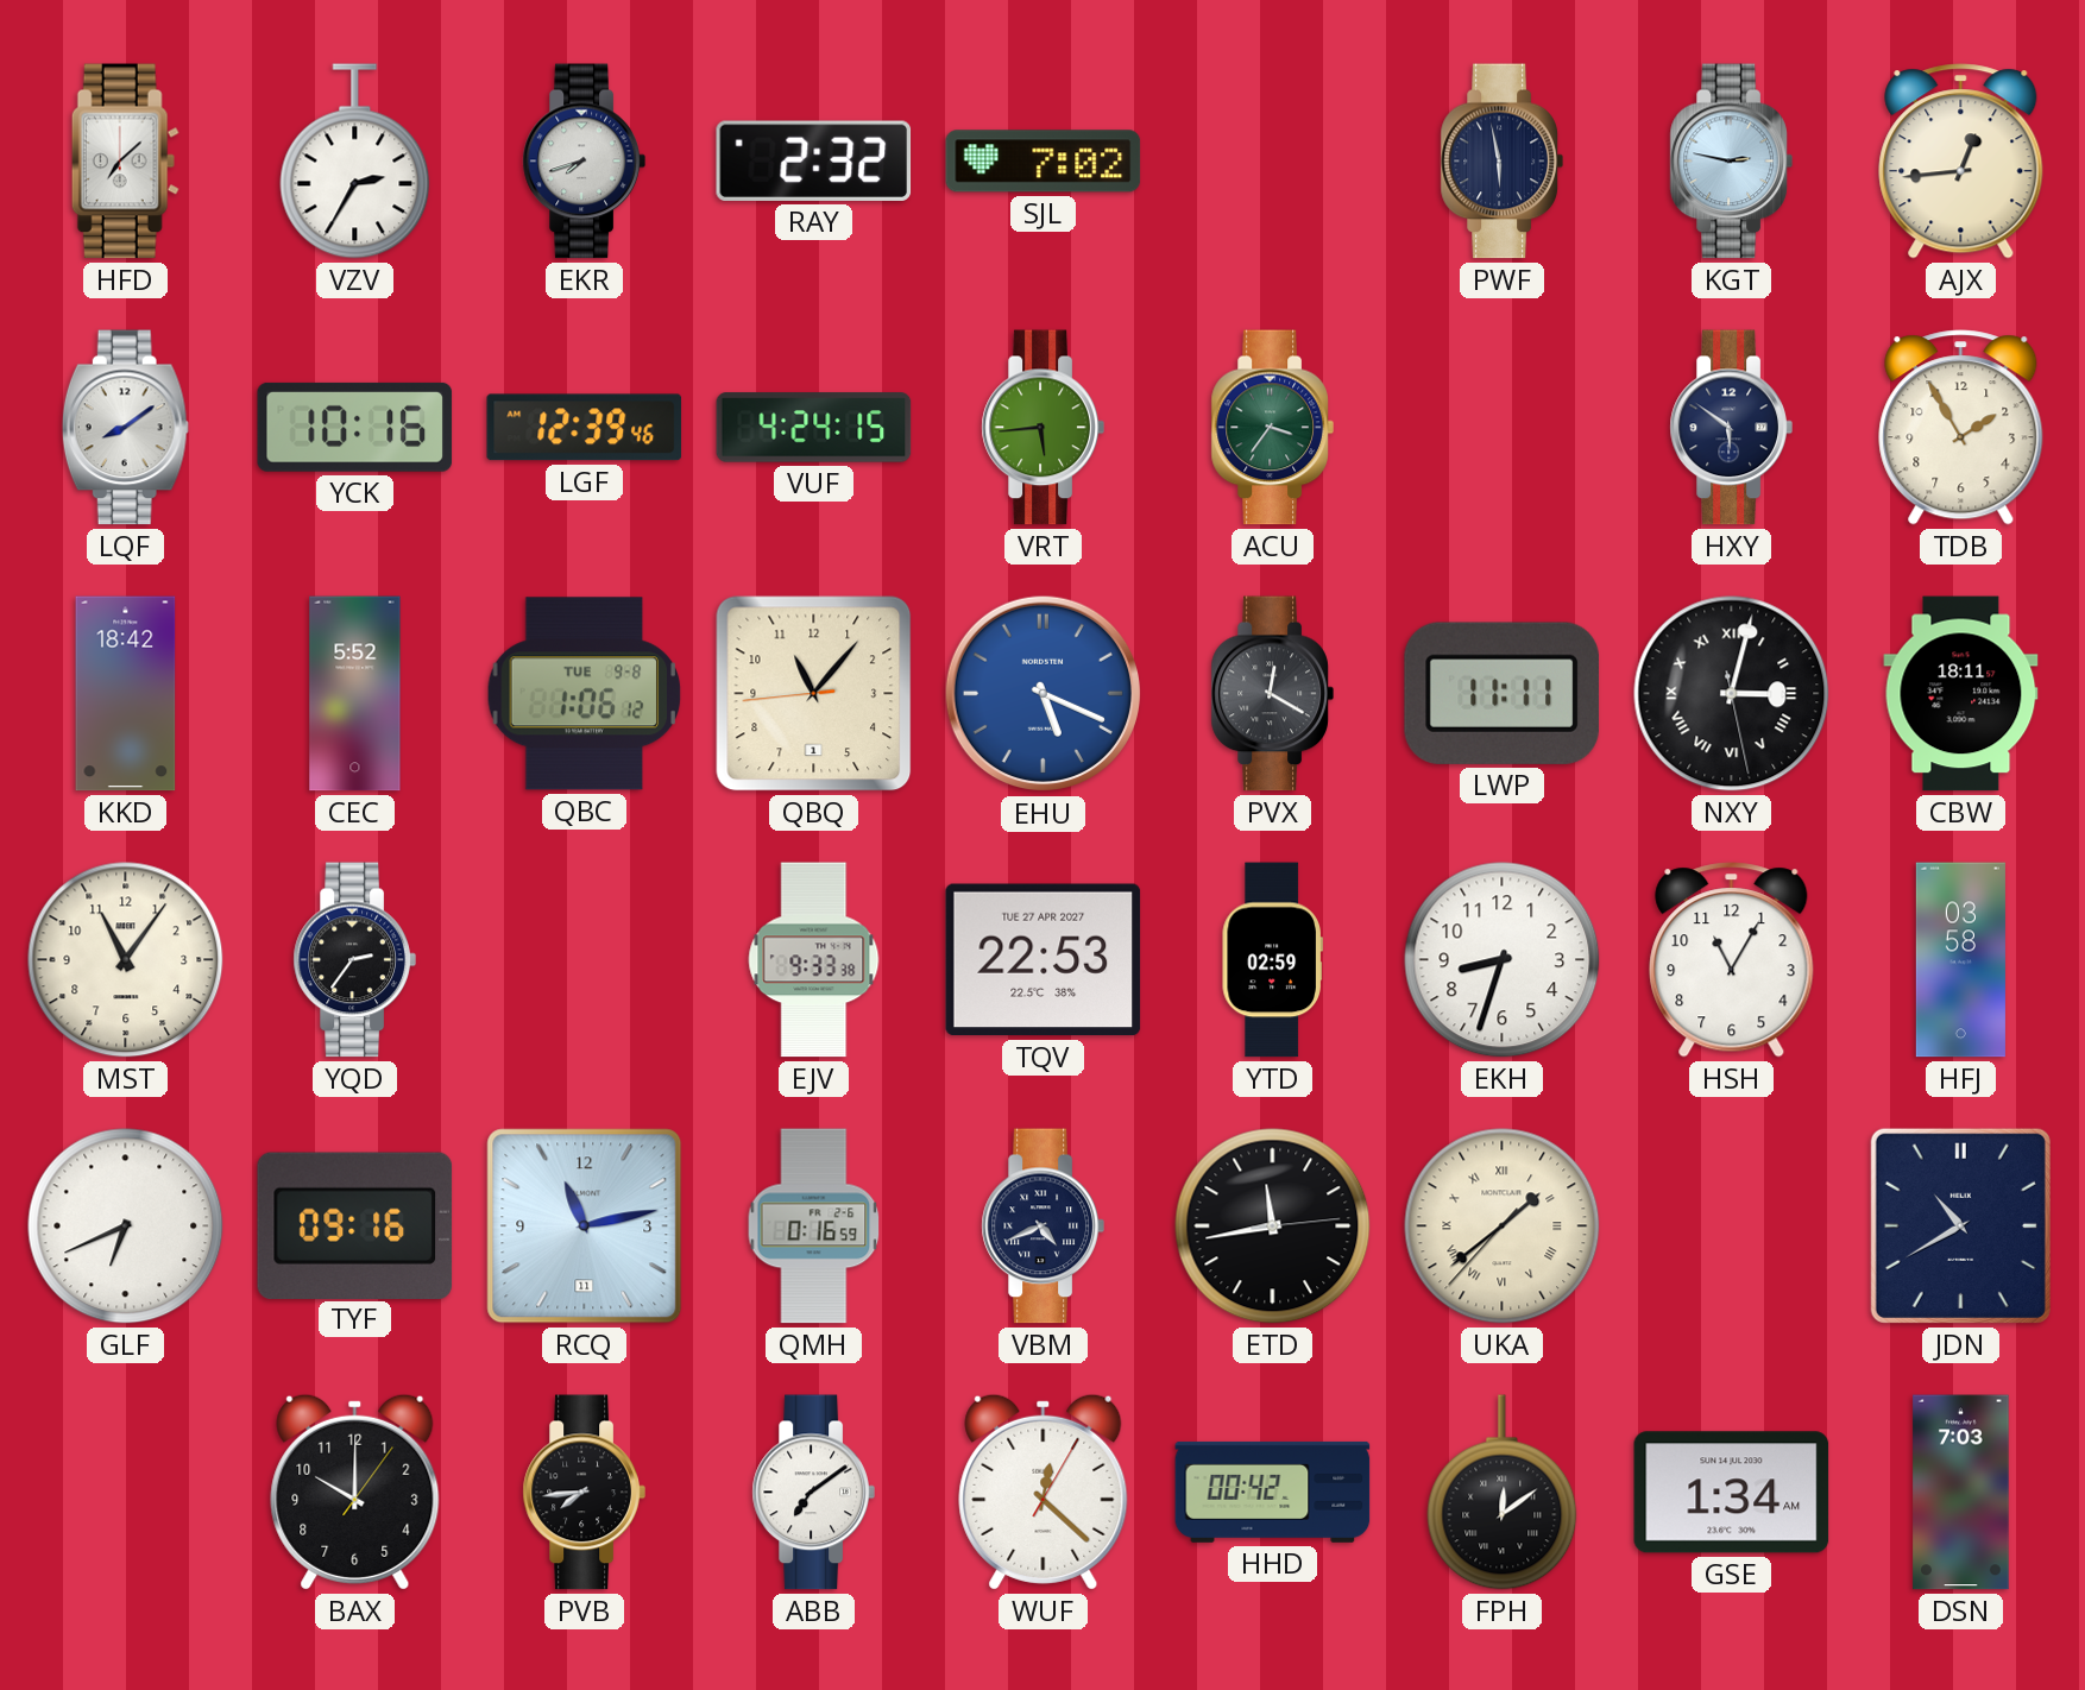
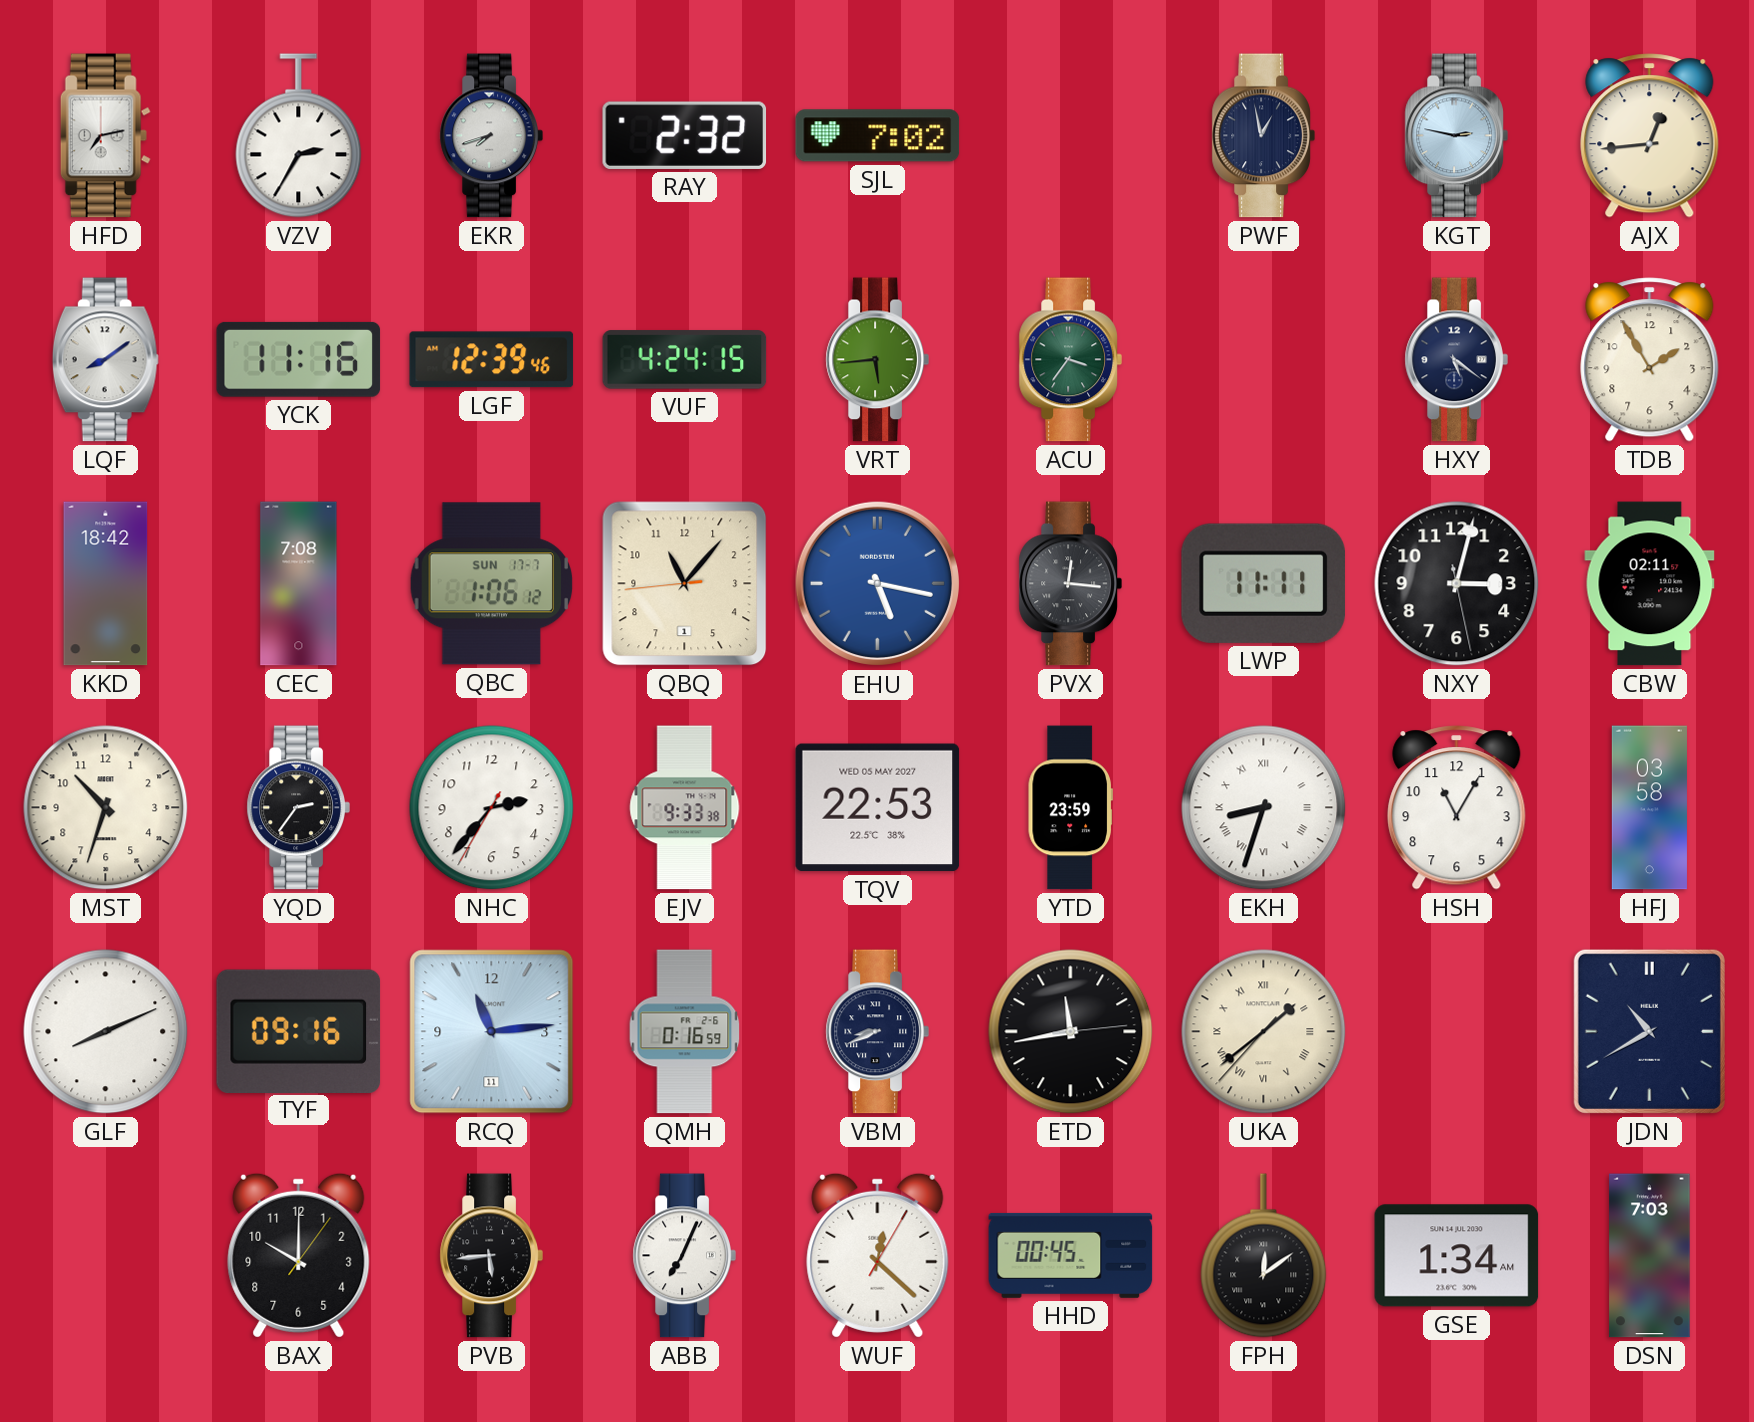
HFD: 7:08 -> 7:13
PWF: 5:58 -> 12:58
YCK: 10:16 -> 11:16
HXY: 5:51 -> 5:21
CEC: 5:52 -> 7:08
QBC date: TUE 9-8 -> SUN 17-7
EHU: 5:19 -> 5:17
PVX: 12:20 -> 12:16
NXY numerals: Roman -> Arabic
CBW: 18:11 -> 02:11
MST: 11:06 -> 10:33
NHC: none -> 2:36
TQV date: TUE 27 APR 2027 -> WED 05 MAY 2027
YTD: 02:59 -> 23:59
EKH numerals: Arabic -> Roman
GLF: 6:41 -> 8:11
RCQ: 11:13 -> 11:14
VBM: 4:41 -> 8:41
PVB: 7:44 -> 5:44
ABB: 7:09 -> 7:04
HHD: 00:42 -> 00:45
